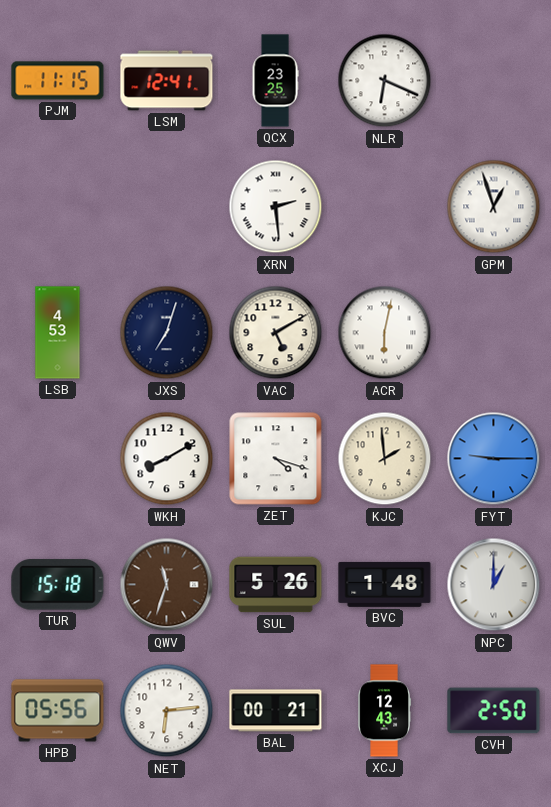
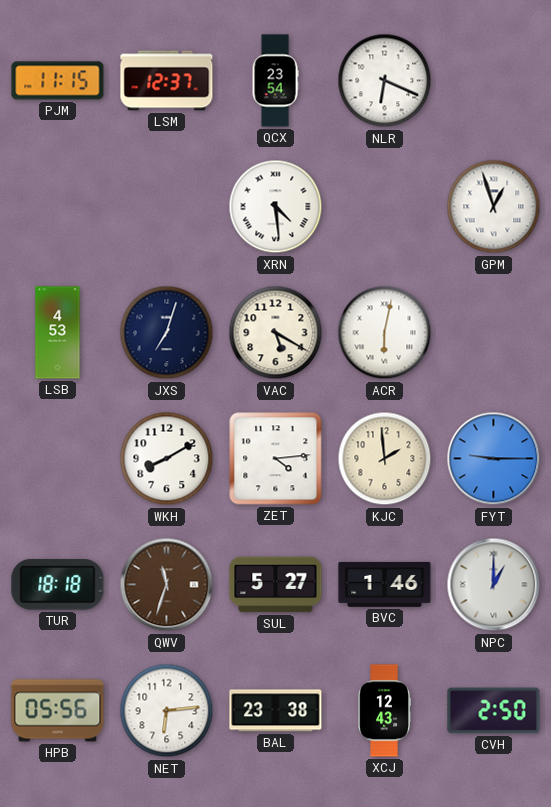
LSM: 12:41 -> 12:37
QCX: 23:25 -> 23:54
XRN: 2:29 -> 4:29
VAC: 5:10 -> 5:20
ZET: 4:18 -> 4:14
TUR: 15:18 -> 18:18
SUL: 5:26 -> 5:27
BVC: 1:48 -> 1:46
BAL: 00:21 -> 23:38
